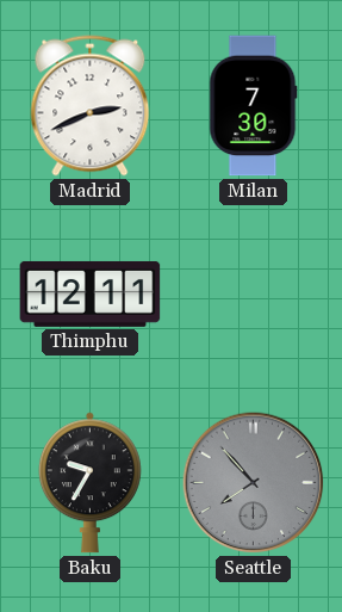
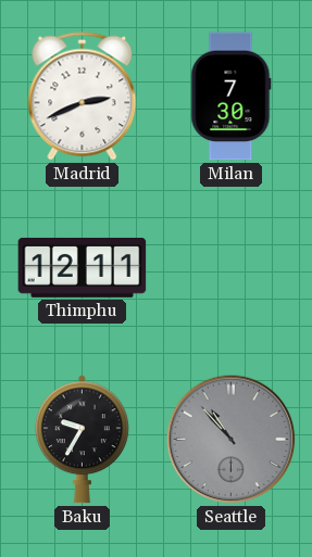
Seattle: 7:53 -> 10:53
